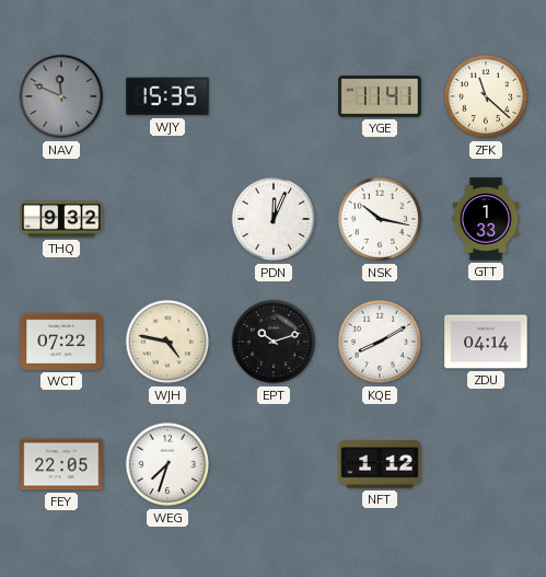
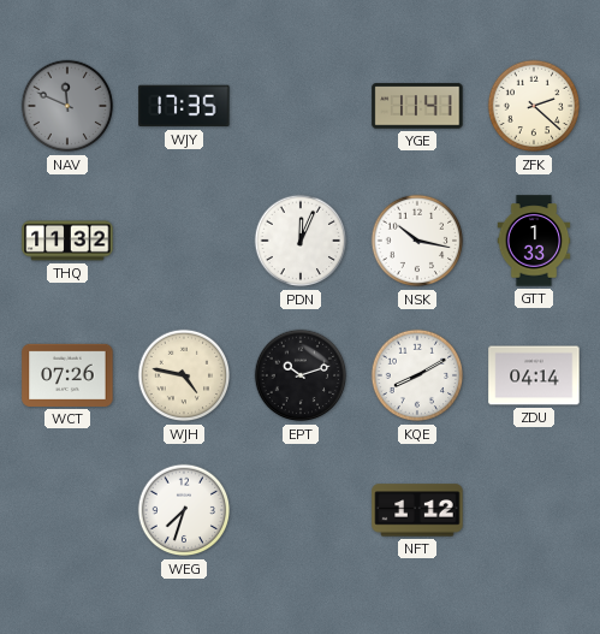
WJY: 15:35 -> 17:35
ZFK: 11:22 -> 2:22
THQ: 9:32 -> 11:32
WCT: 07:22 -> 07:26
FEY: 22:05 -> none
